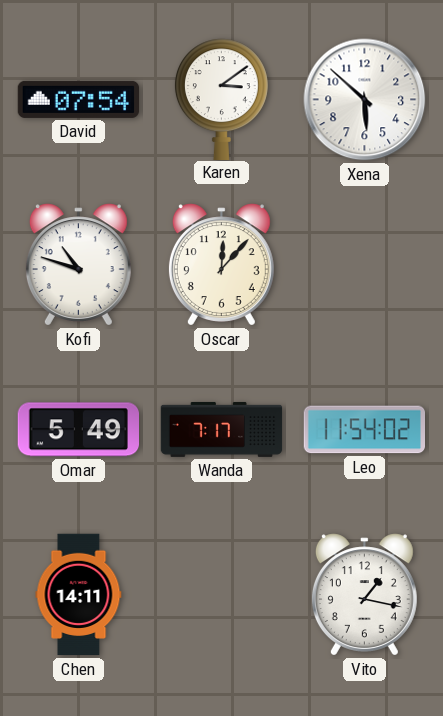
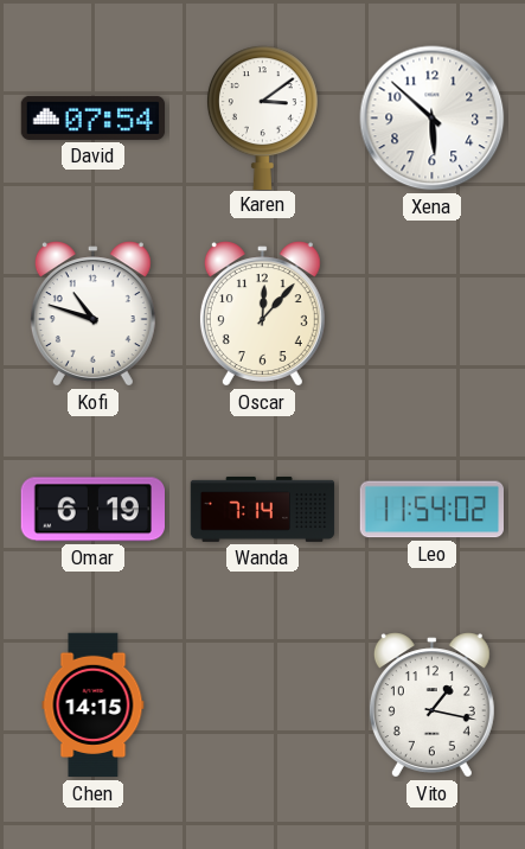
Omar: 5:49 -> 6:19
Wanda: 7:17 -> 7:14
Chen: 14:11 -> 14:15
